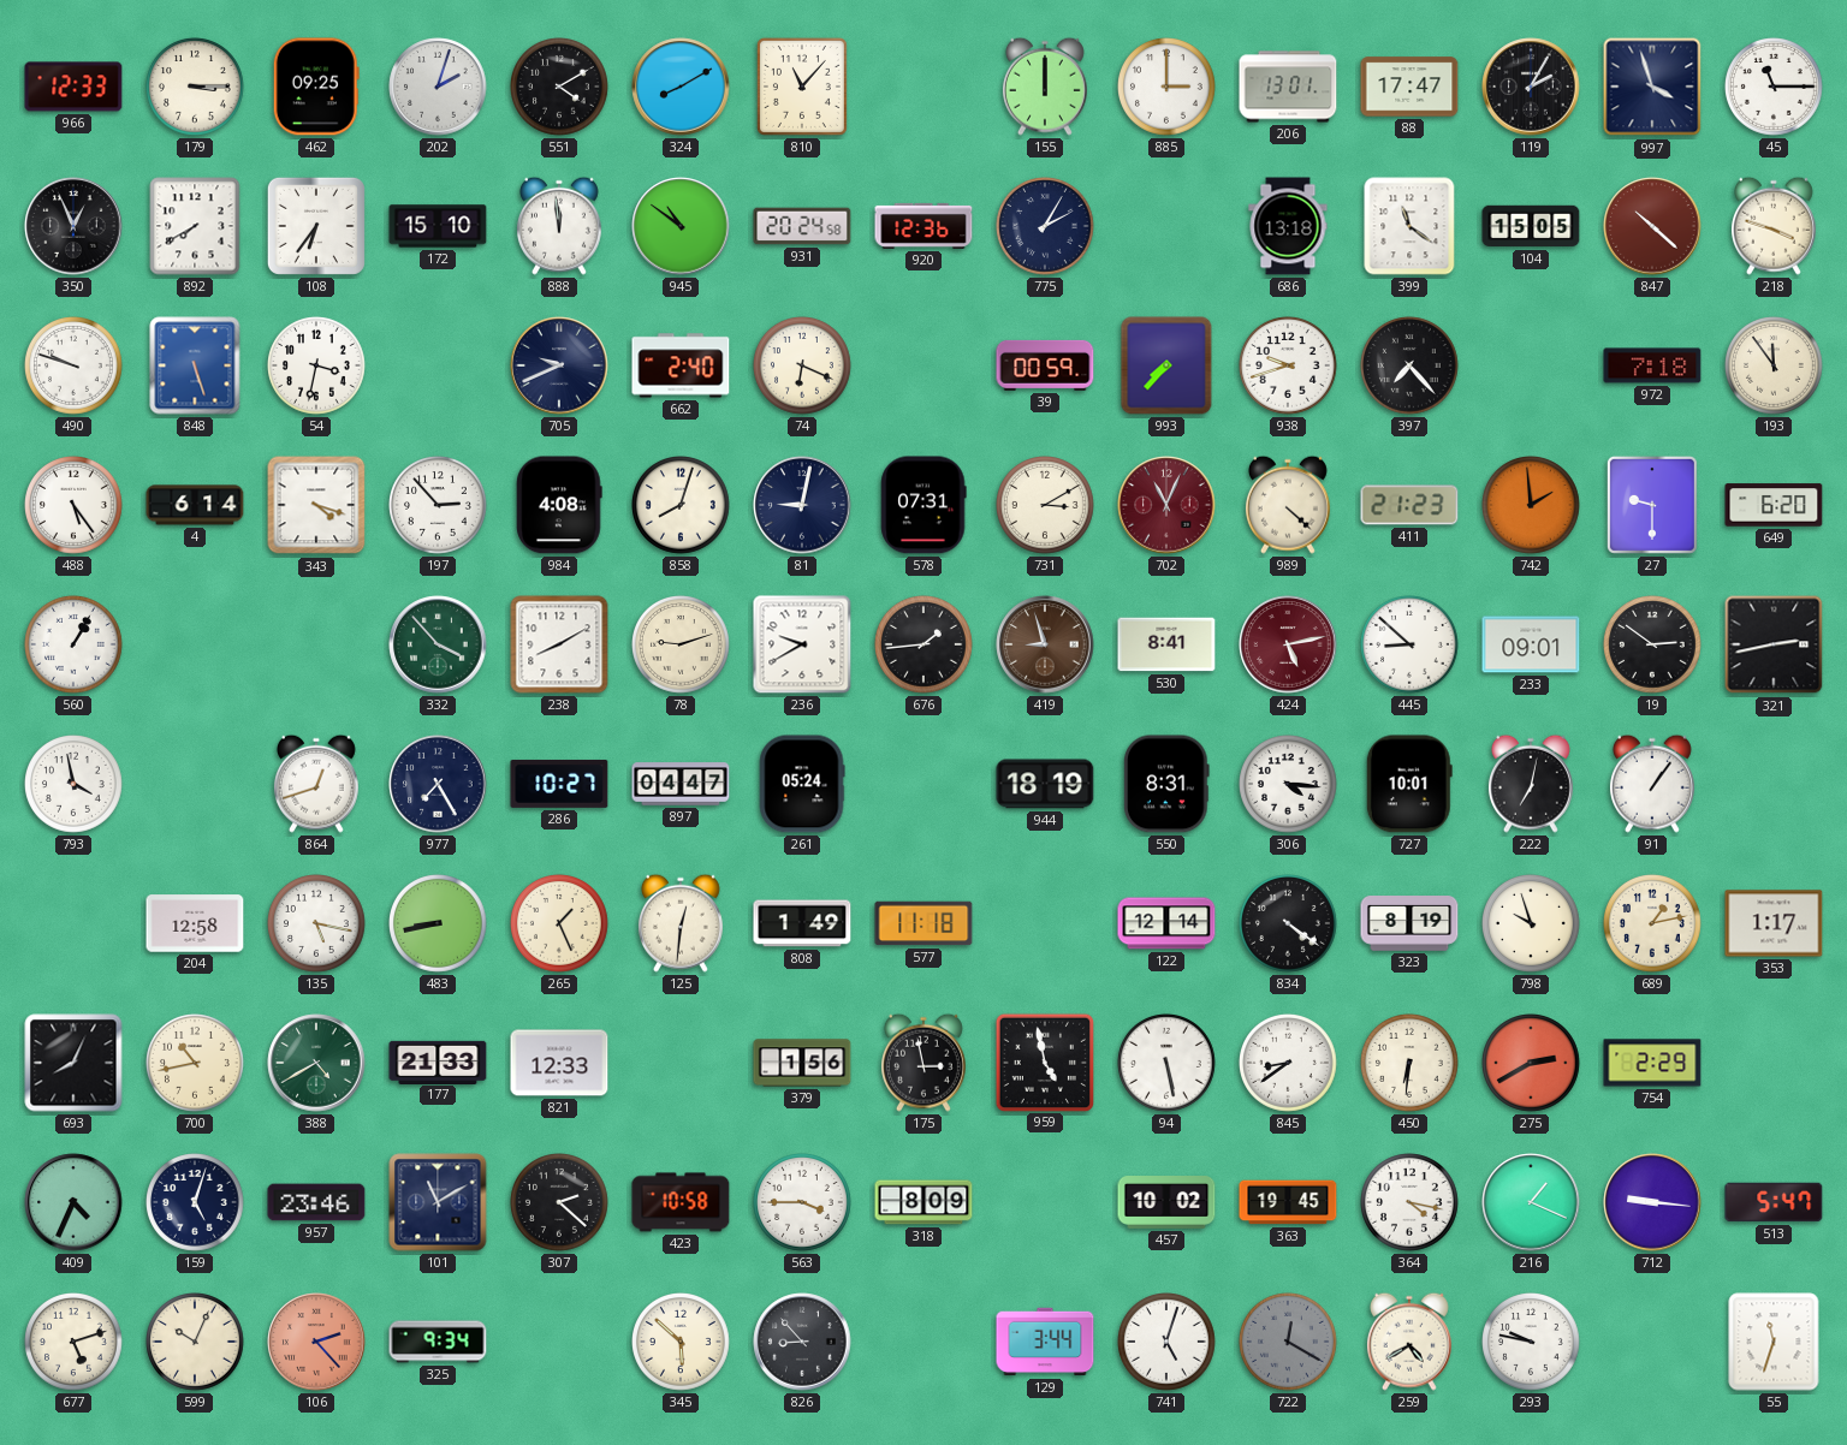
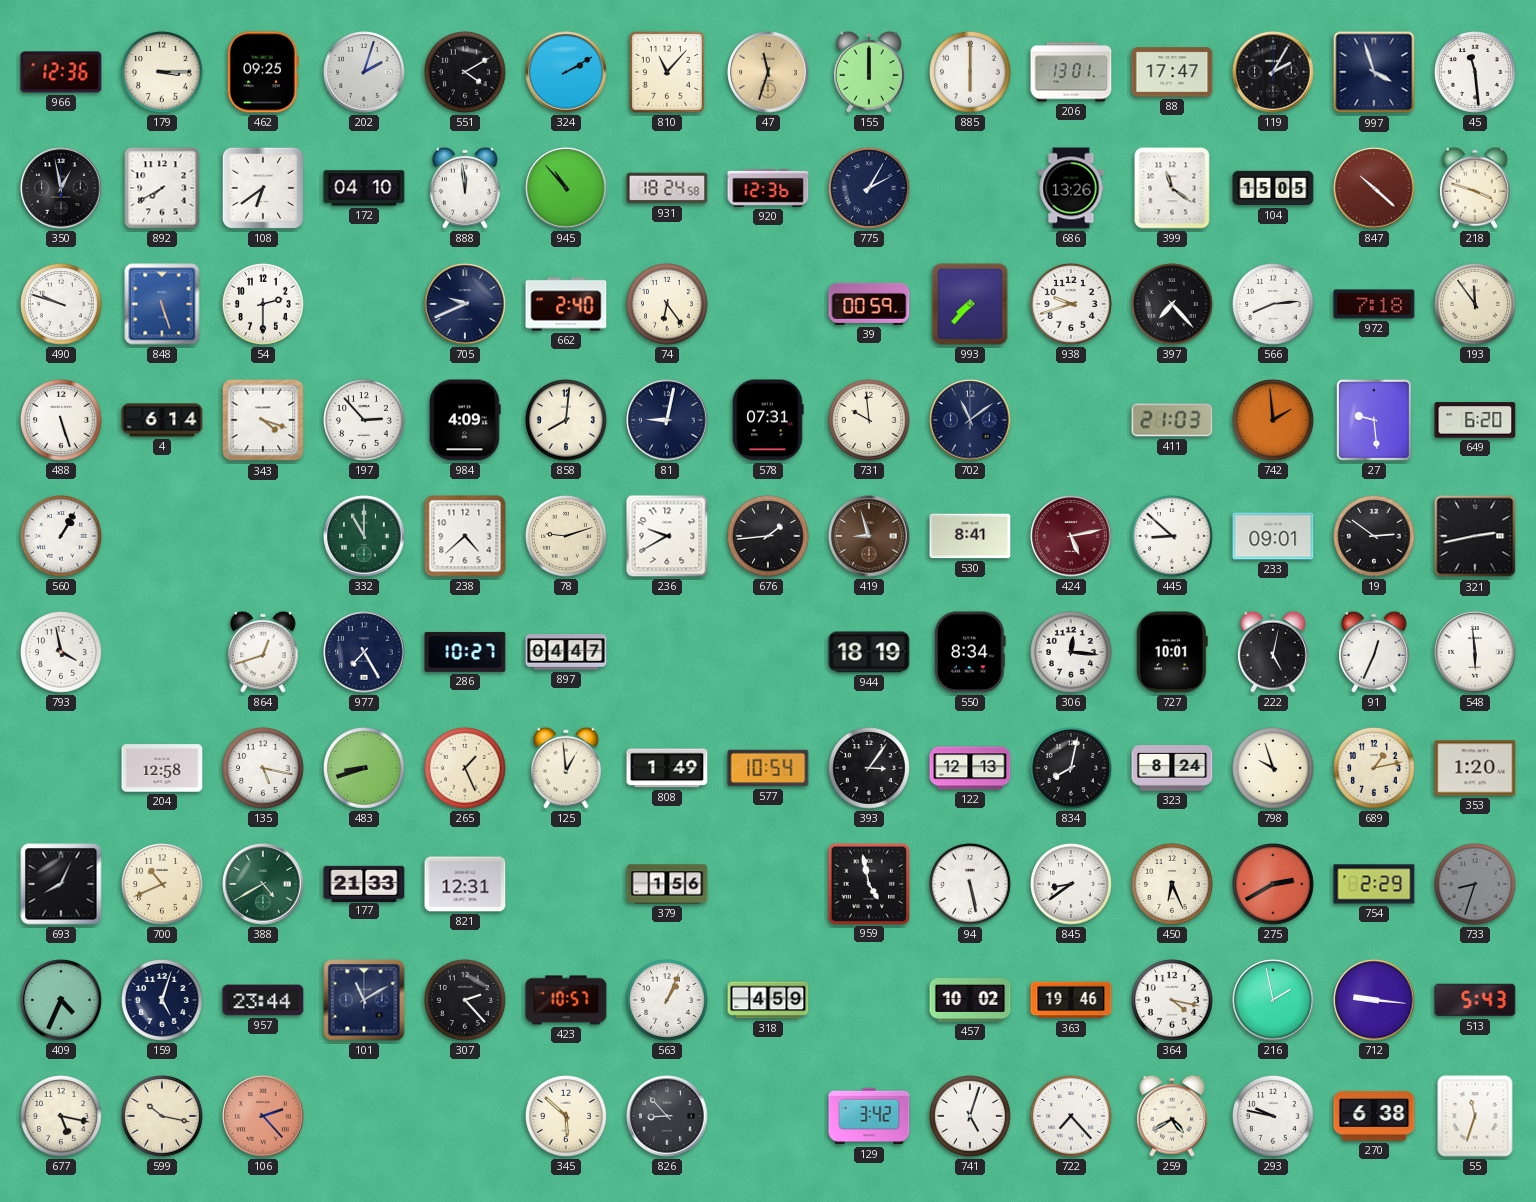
966: 12:33 -> 12:36
324: 8:10 -> 2:10
47: none -> 11:33
885: 3:00 -> 6:00
45: 11:15 -> 11:29
350: 12:56 -> 12:58
108: 6:36 -> 6:39
172: 15:10 -> 04:10
945: 10:51 -> 10:53
931: 20:24 -> 18:24
686: 13:18 -> 13:26
54: 3:32 -> 2:30
74: 6:19 -> 6:24
566: none -> 8:14
488: 5:24 -> 5:27
984: 4:08 -> 4:09
858: 8:03 -> 8:01
731: 3:10 -> 9:59
702: 11:04 -> 11:09
702 dial: burgundy -> navy
989: 4:22 -> none
411: 21:23 -> 21:03
27: 9:30 -> 9:29
332: 3:53 -> 11:00
238: 8:10 -> 4:38
261: 05:24 -> none
550: 8:31 -> 8:34
306: 4:16 -> 12:16
222: 7:02 -> 5:02
91: 1:06 -> 12:34
548: none -> 5:59
483: 8:43 -> 8:42
125: 12:31 -> 12:59
577: 11:18 -> 10:54
393: none -> 3:06
122: 12:14 -> 12:13
834: 4:21 -> 8:02
323: 8:19 -> 8:24
353: 1:17 -> 1:20
700: 10:43 -> 10:41
821: 12:33 -> 12:31
175: 2:58 -> none
450: 6:31 -> 6:26
733: none -> 8:33
957: 23:46 -> 23:44
307: 2:22 -> 2:23
423: 10:58 -> 10:57
563: 3:45 -> 1:04
318: 8:09 -> 4:59
363: 19:45 -> 19:46
216: 1:19 -> 1:58
513: 5:47 -> 5:43
677: 5:12 -> 5:17
599: 10:04 -> 10:17
325: 9:34 -> none
129: 3:44 -> 3:42
722: 12:20 -> 7:23
722 dial: grey -> white
270: none -> 6:38
